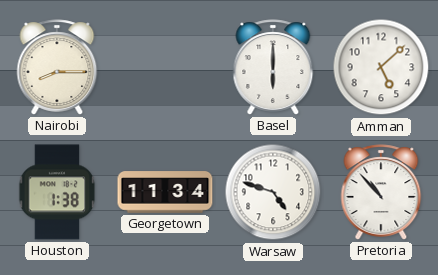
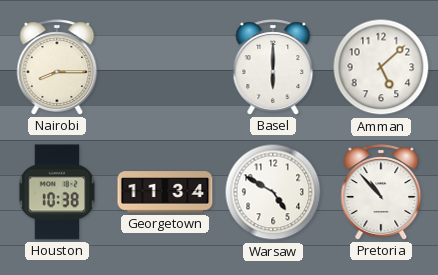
Houston: 1:38 -> 10:38
Warsaw: 4:48 -> 4:50
